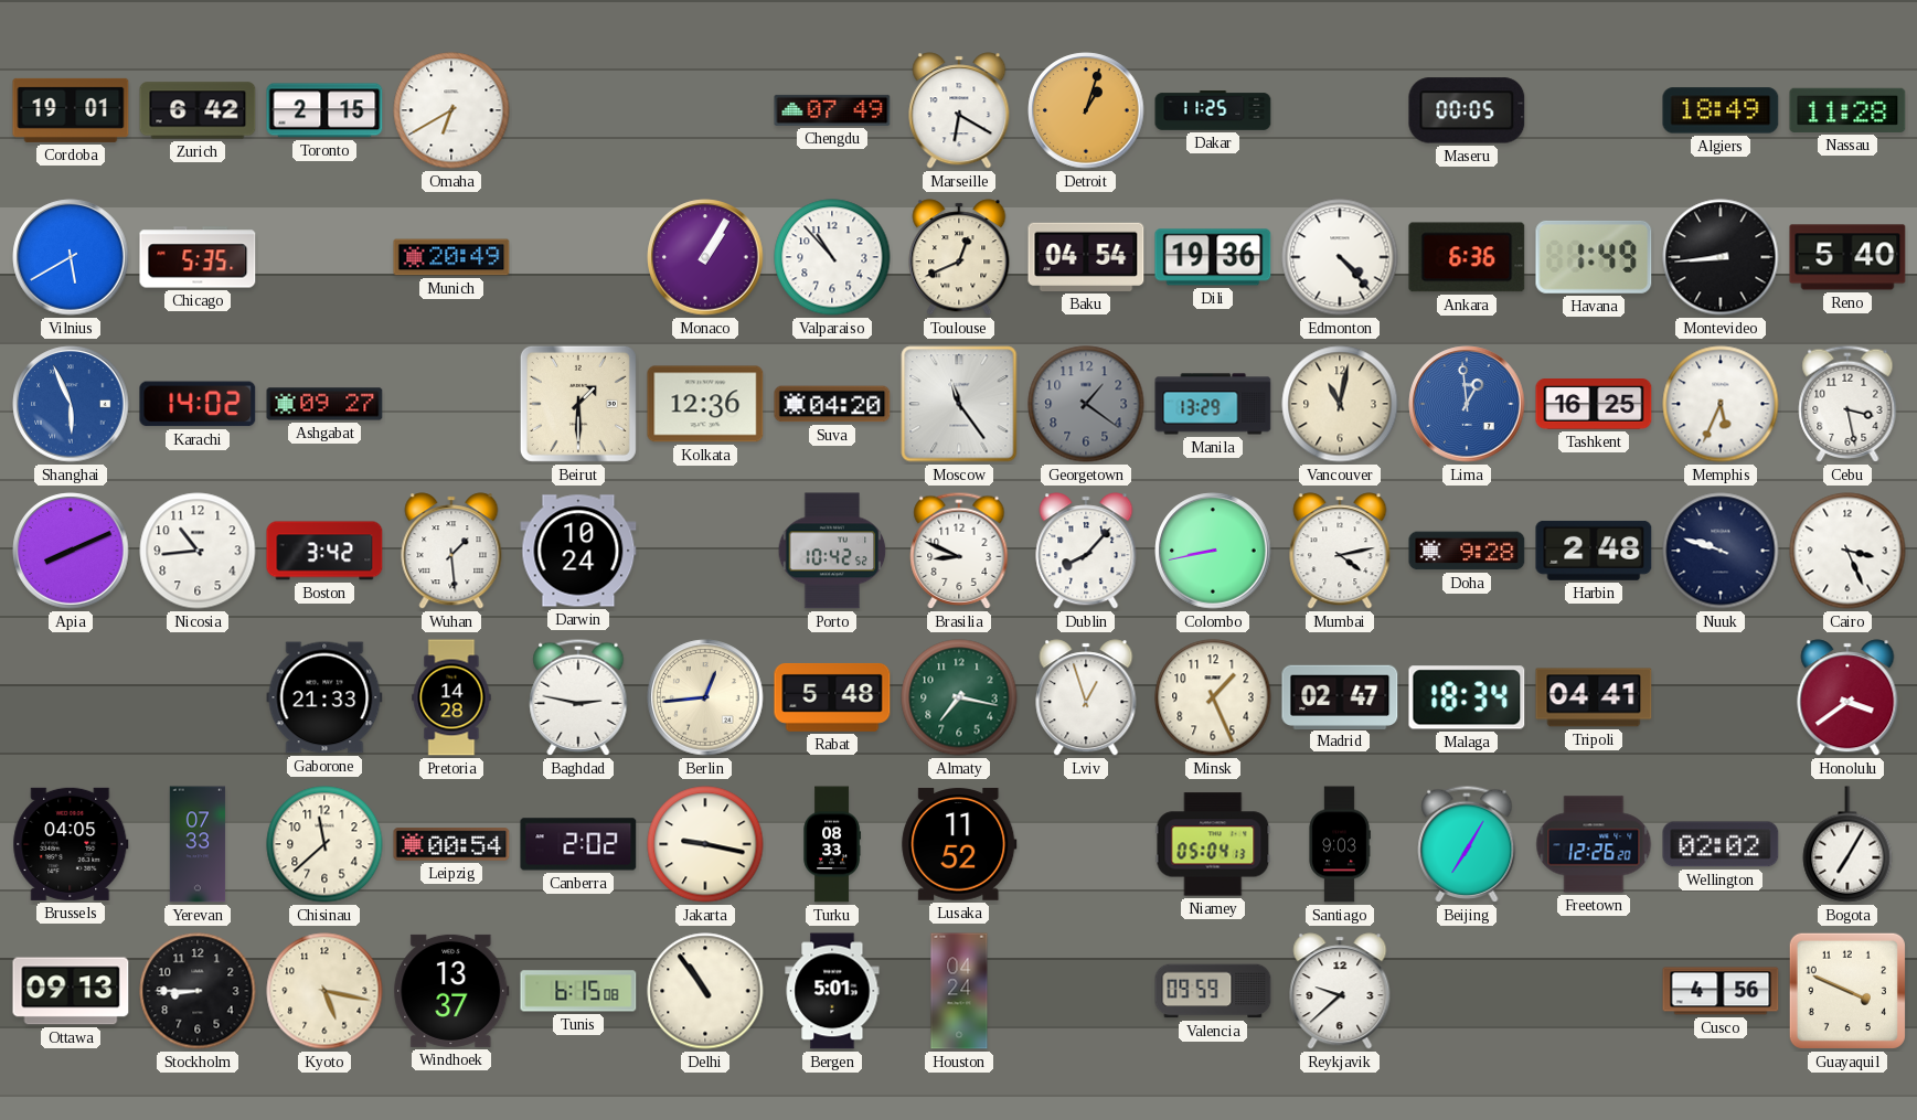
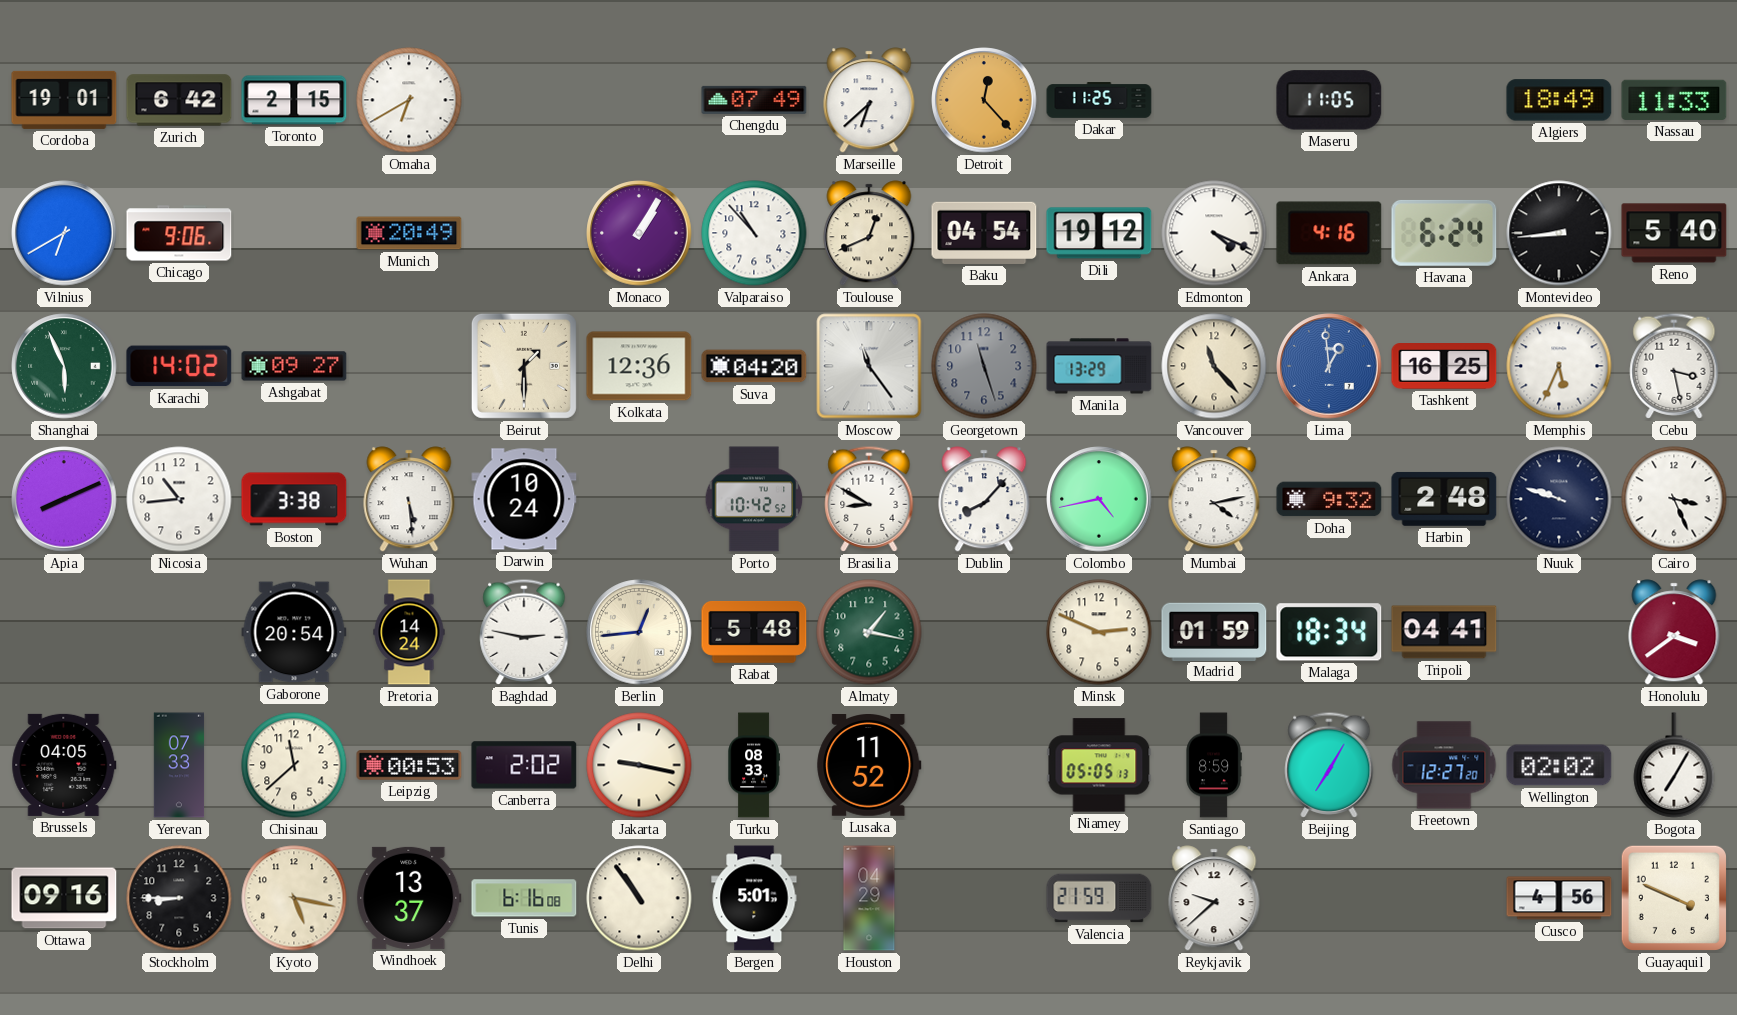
Marseille: 6:20 -> 6:38
Detroit: 1:03 -> 12:23
Maseru: 00:05 -> 11:05
Nassau: 11:28 -> 11:33
Vilnius: 5:40 -> 6:40
Chicago: 5:35 -> 9:06
Dili: 19:36 -> 19:12
Edmonton: 4:23 -> 4:19
Ankara: 6:36 -> 4:16
Havana: 1:49 -> 6:24
Shanghai dial: blue -> green
Georgetown: 1:21 -> 11:27
Vancouver: 11:02 -> 11:23
Boston: 3:42 -> 3:38
Wuhan: 1:29 -> 5:29
Brasilia: 8:49 -> 8:50
Colombo: 8:43 -> 4:43
Doha: 9:28 -> 9:32
Gaborone: 21:33 -> 20:54
Pretoria: 14:28 -> 14:24
Almaty: 7:17 -> 1:17
Lviv: 12:57 -> none
Minsk: 1:26 -> 2:49
Madrid: 02:47 -> 01:59
Leipzig: 00:54 -> 00:53
Niamey: 05:04 -> 05:05
Santiago: 9:03 -> 8:59
Freetown: 12:26 -> 12:27
Ottawa: 09:13 -> 09:16
Tunis: 6:15 -> 6:16
Houston: 04:24 -> 04:29
Valencia: 09:59 -> 21:59
